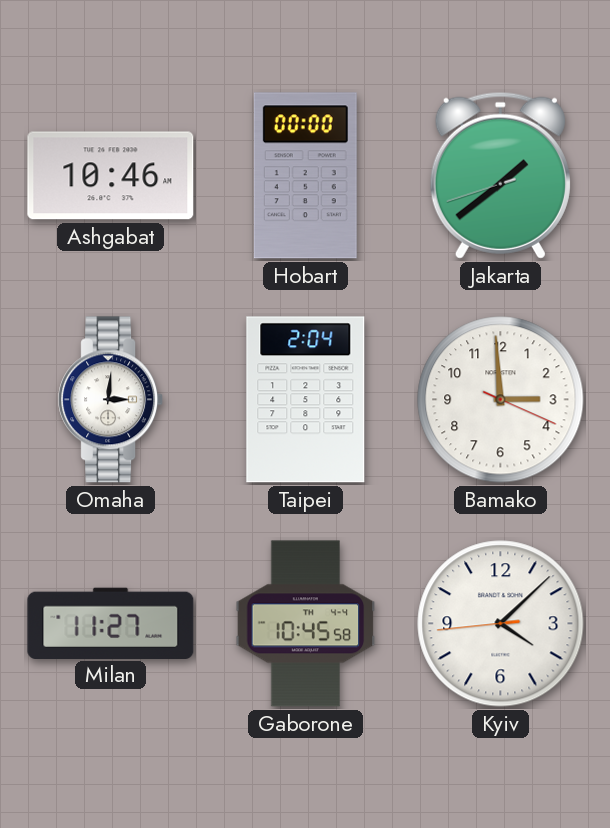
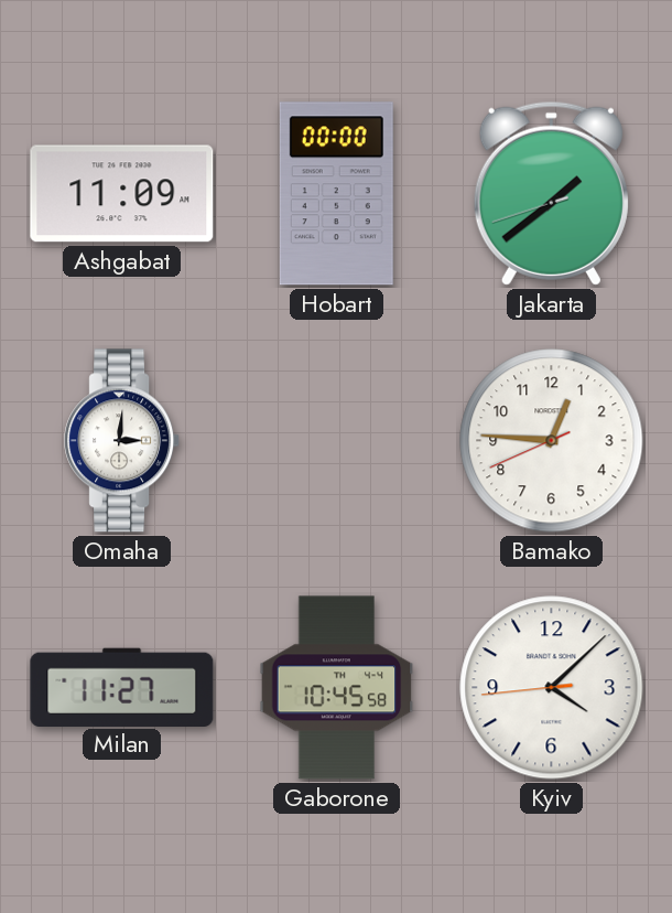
Ashgabat: 10:46 -> 11:09
Taipei: 2:04 -> none
Bamako: 2:59 -> 12:45
